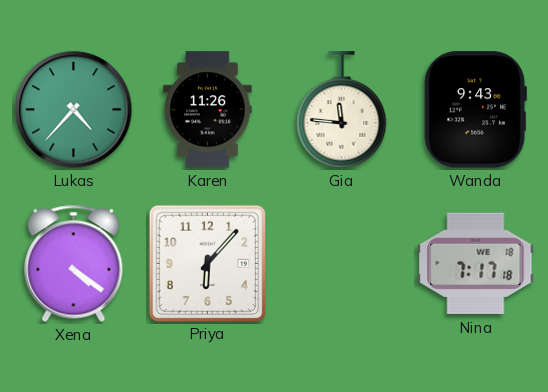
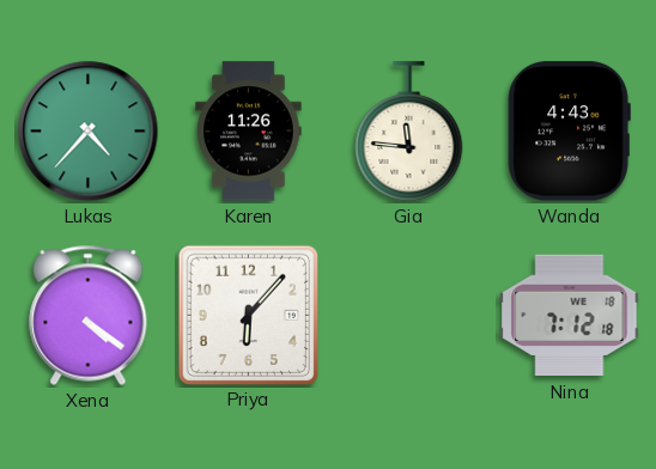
Wanda: 9:43 -> 4:43
Nina: 7:17 -> 7:12
